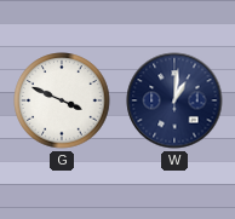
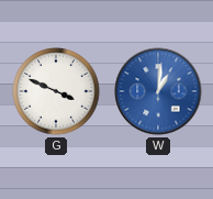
W dial: navy -> blue
